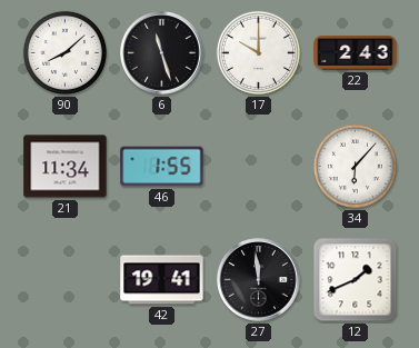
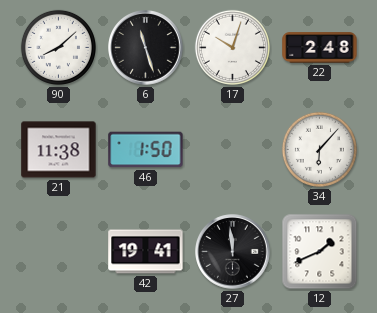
17: 10:00 -> 10:03
22: 2:43 -> 2:48
21: 11:34 -> 11:38
46: 1:55 -> 1:50
